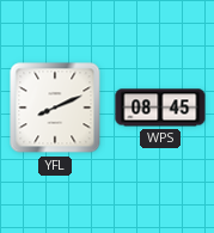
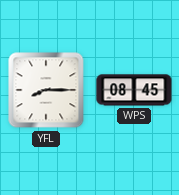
YFL: 8:11 -> 8:15
